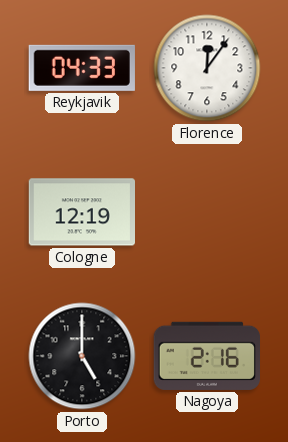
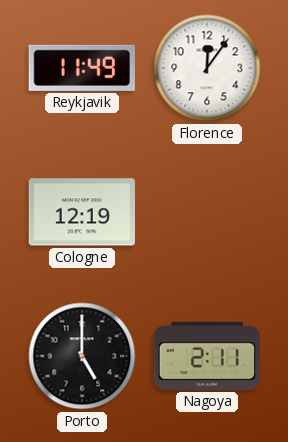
Reykjavik: 04:33 -> 11:49
Nagoya: 2:16 -> 2:11
